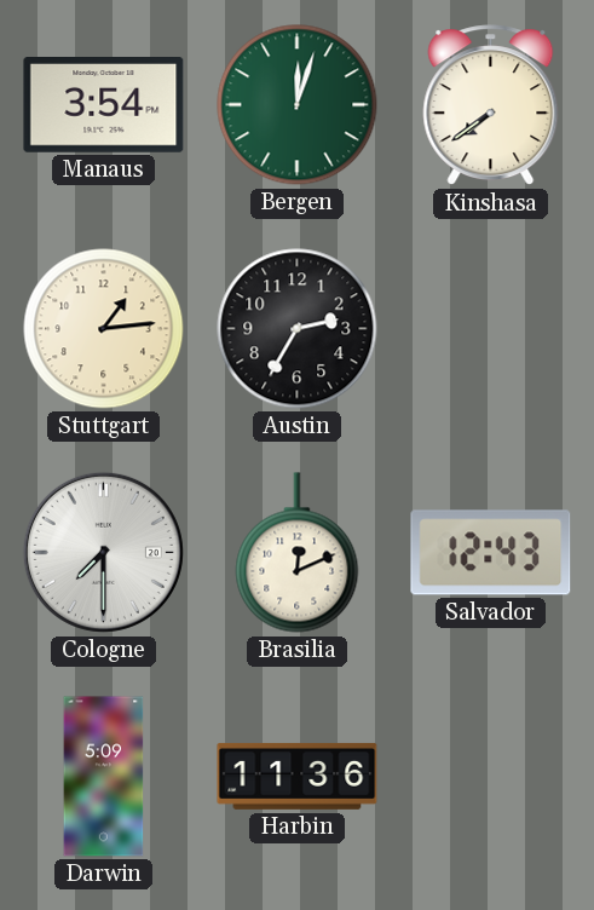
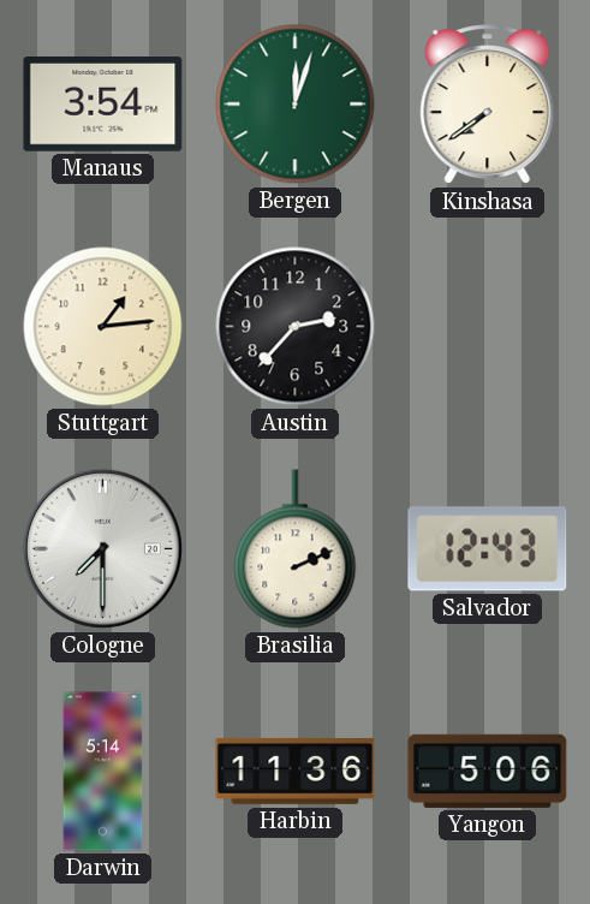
Austin: 2:35 -> 2:37
Brasilia: 12:11 -> 2:11
Darwin: 5:09 -> 5:14
Yangon: none -> 5:06
